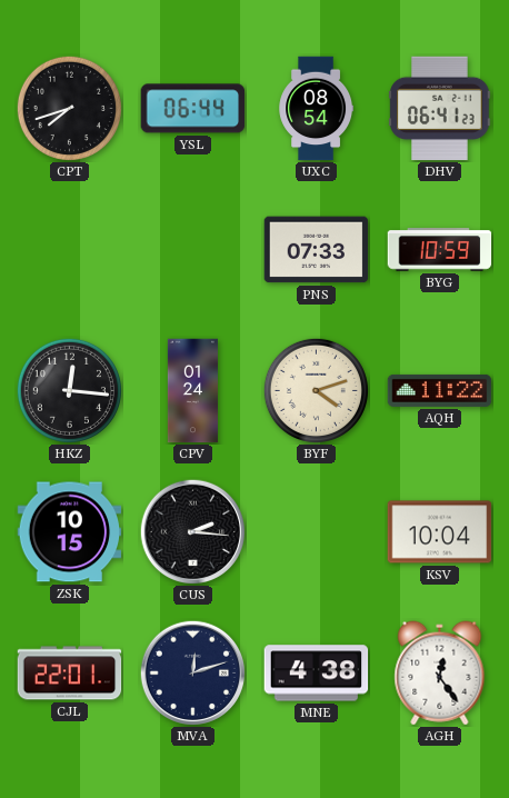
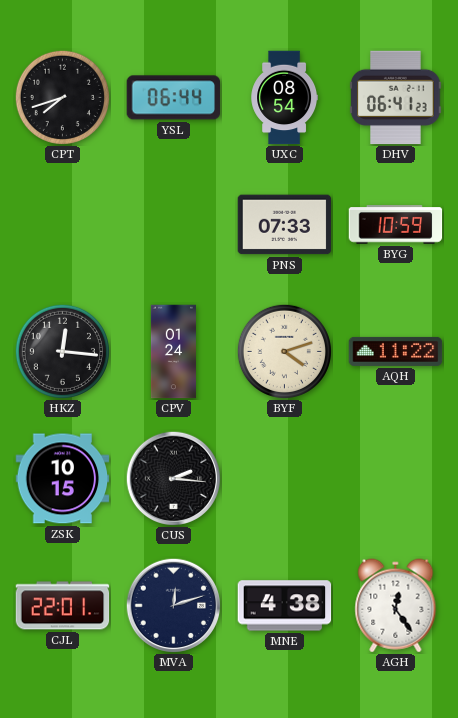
KSV: 10:04 -> none
